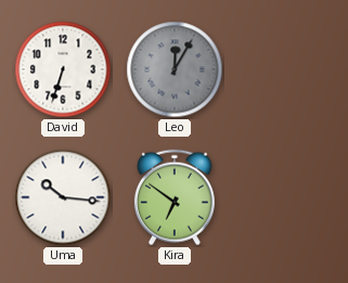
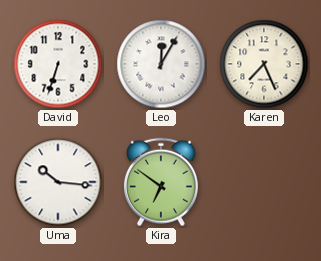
Leo dial: grey -> white
Karen: none -> 7:26
